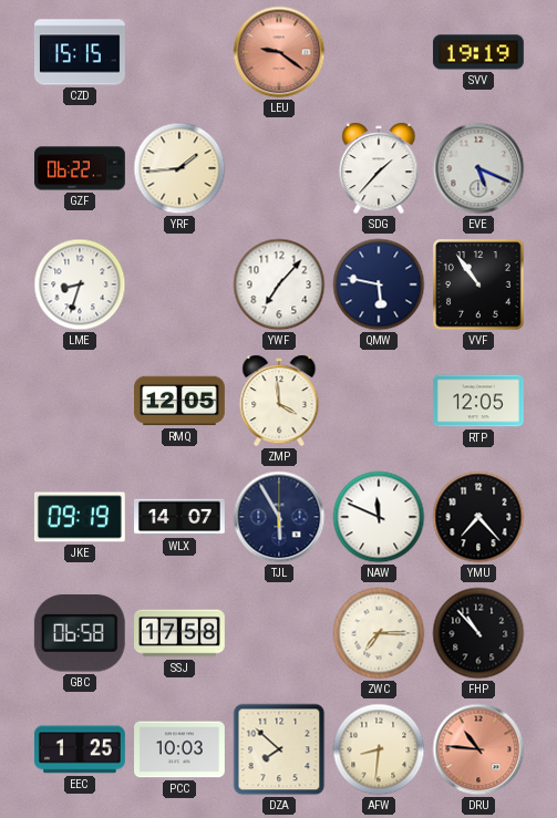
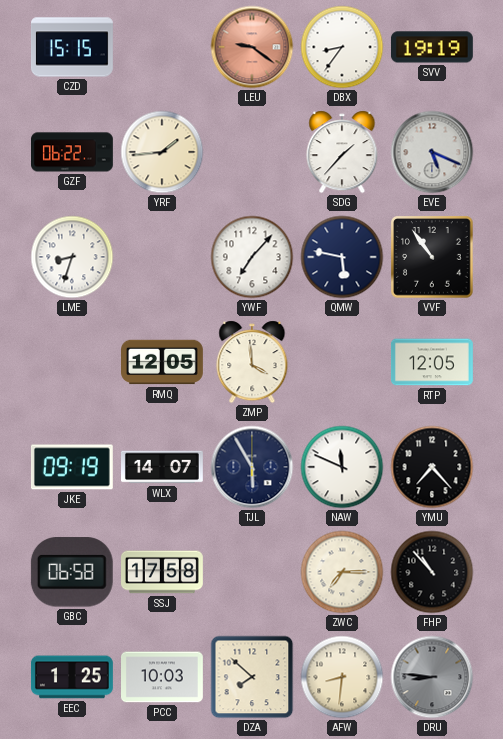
DBX: none -> 8:36
DRU: 10:46 -> 8:46
DRU dial: salmon -> grey
